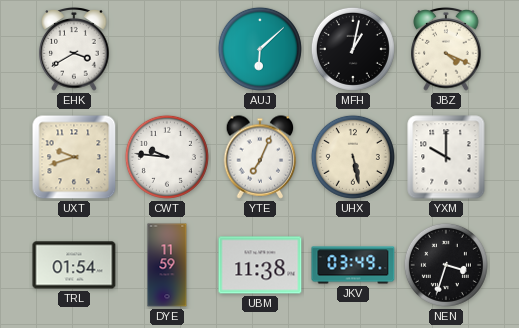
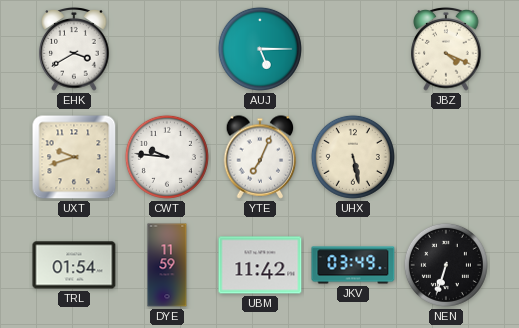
AUJ: 6:08 -> 5:15
MFH: 1:02 -> none
YXM: 10:00 -> none
UBM: 11:38 -> 11:42
NEN: 3:33 -> 6:33
